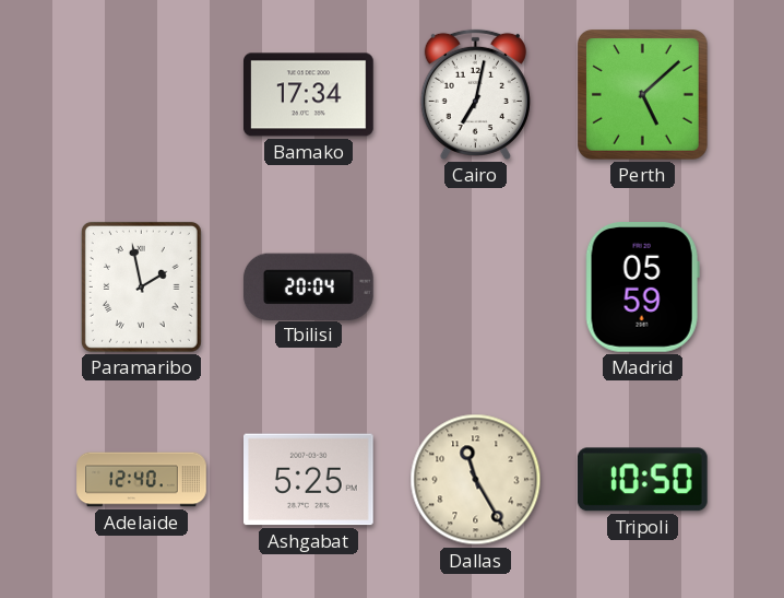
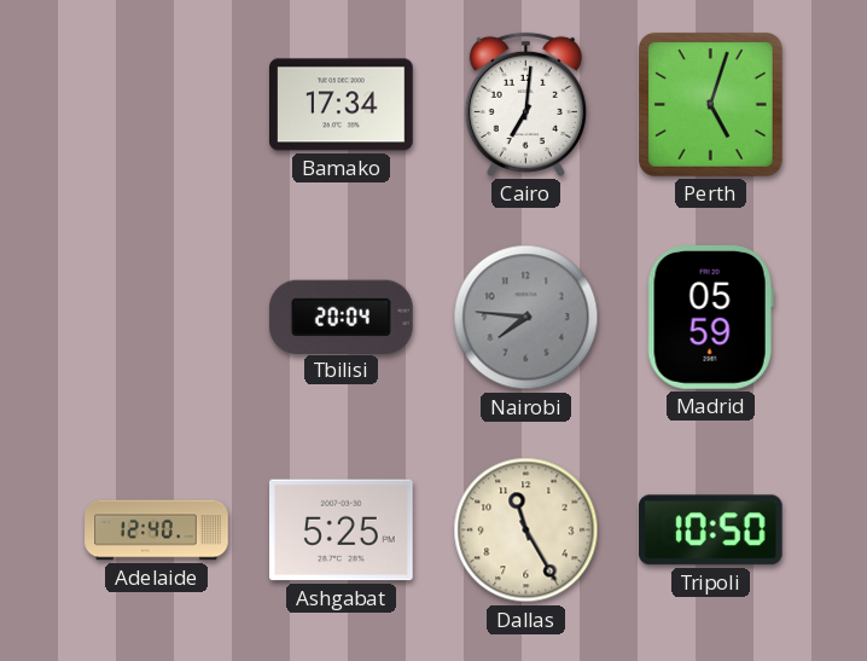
Cairo: 7:02 -> 7:01
Perth: 5:08 -> 5:03
Paramaribo: 1:58 -> none
Nairobi: none -> 7:46
